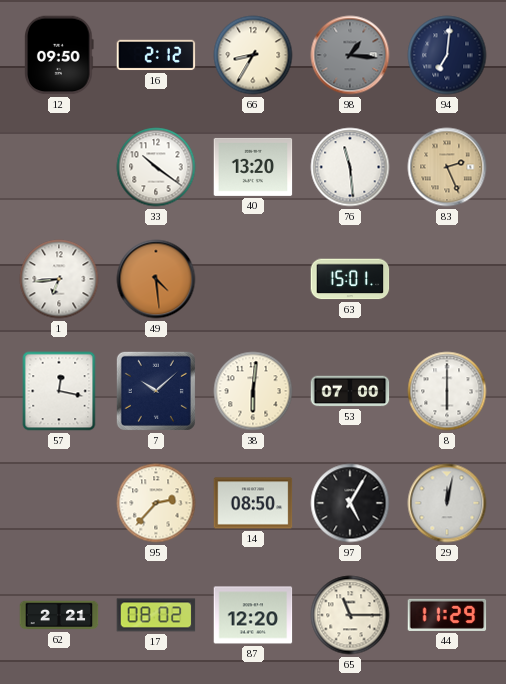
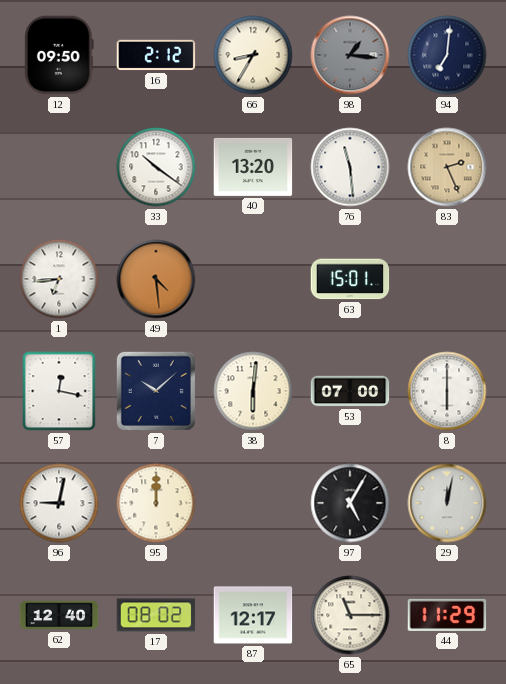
96: none -> 9:02
95: 2:37 -> 12:00
14: 08:50 -> none
62: 2:21 -> 12:40
87: 12:20 -> 12:17
